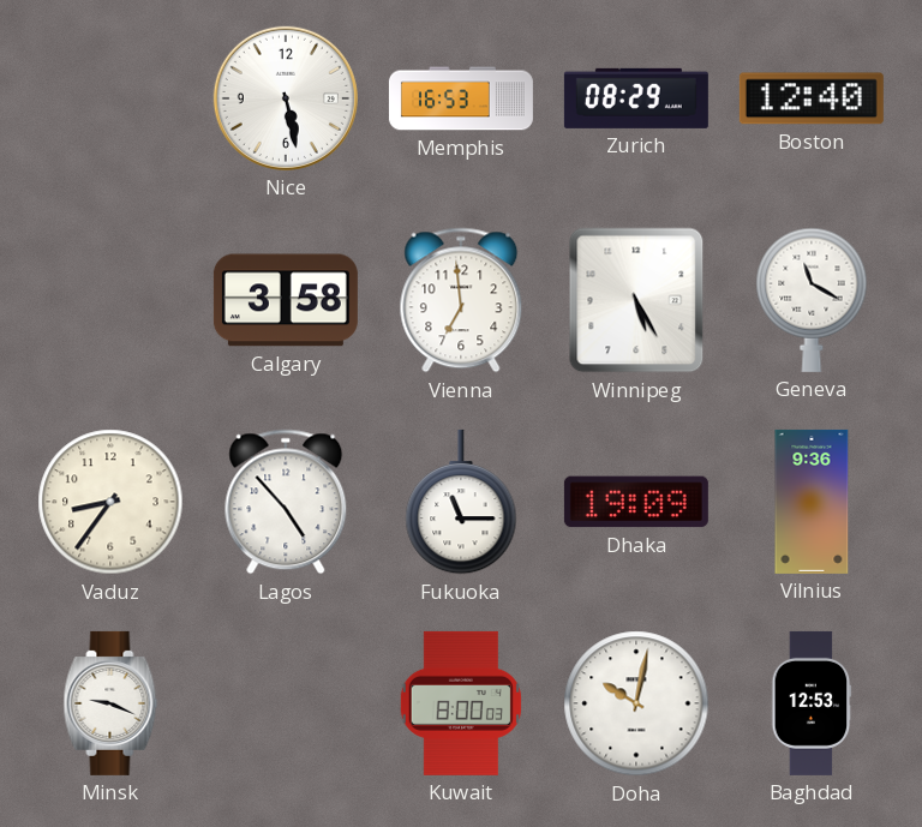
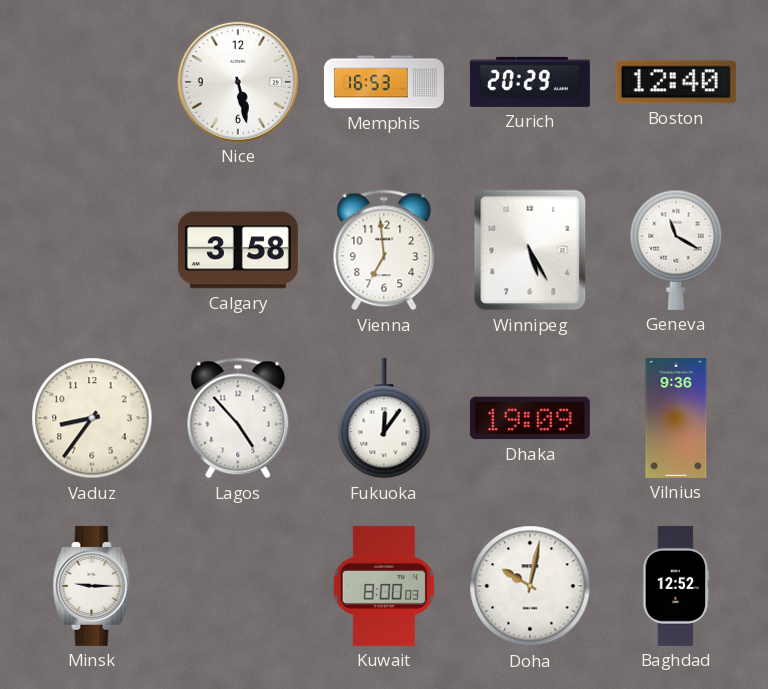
Zurich: 08:29 -> 20:29
Fukuoka: 11:15 -> 12:06
Minsk: 9:19 -> 9:15
Baghdad: 12:53 -> 12:52
